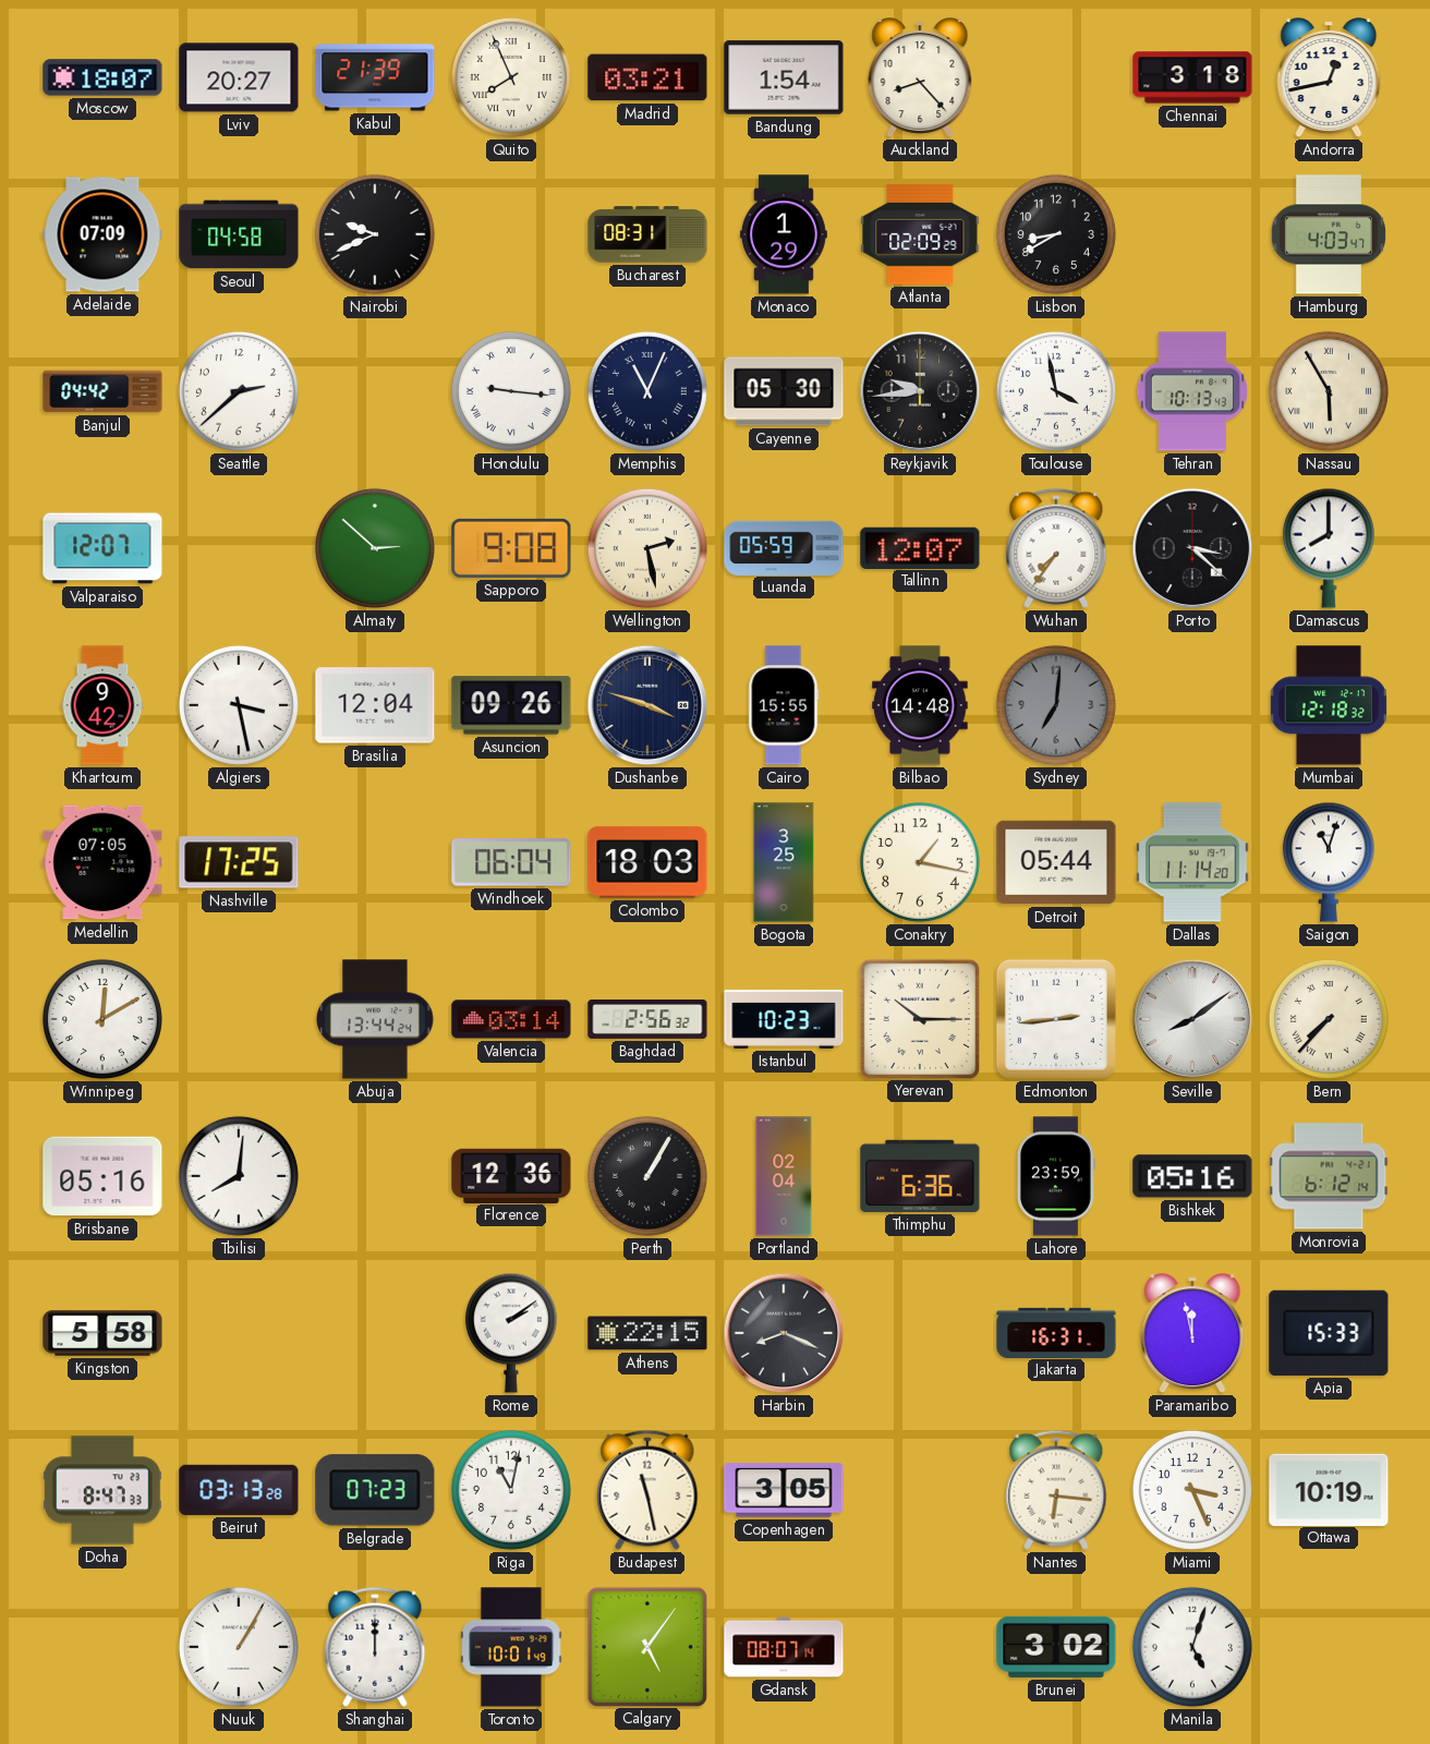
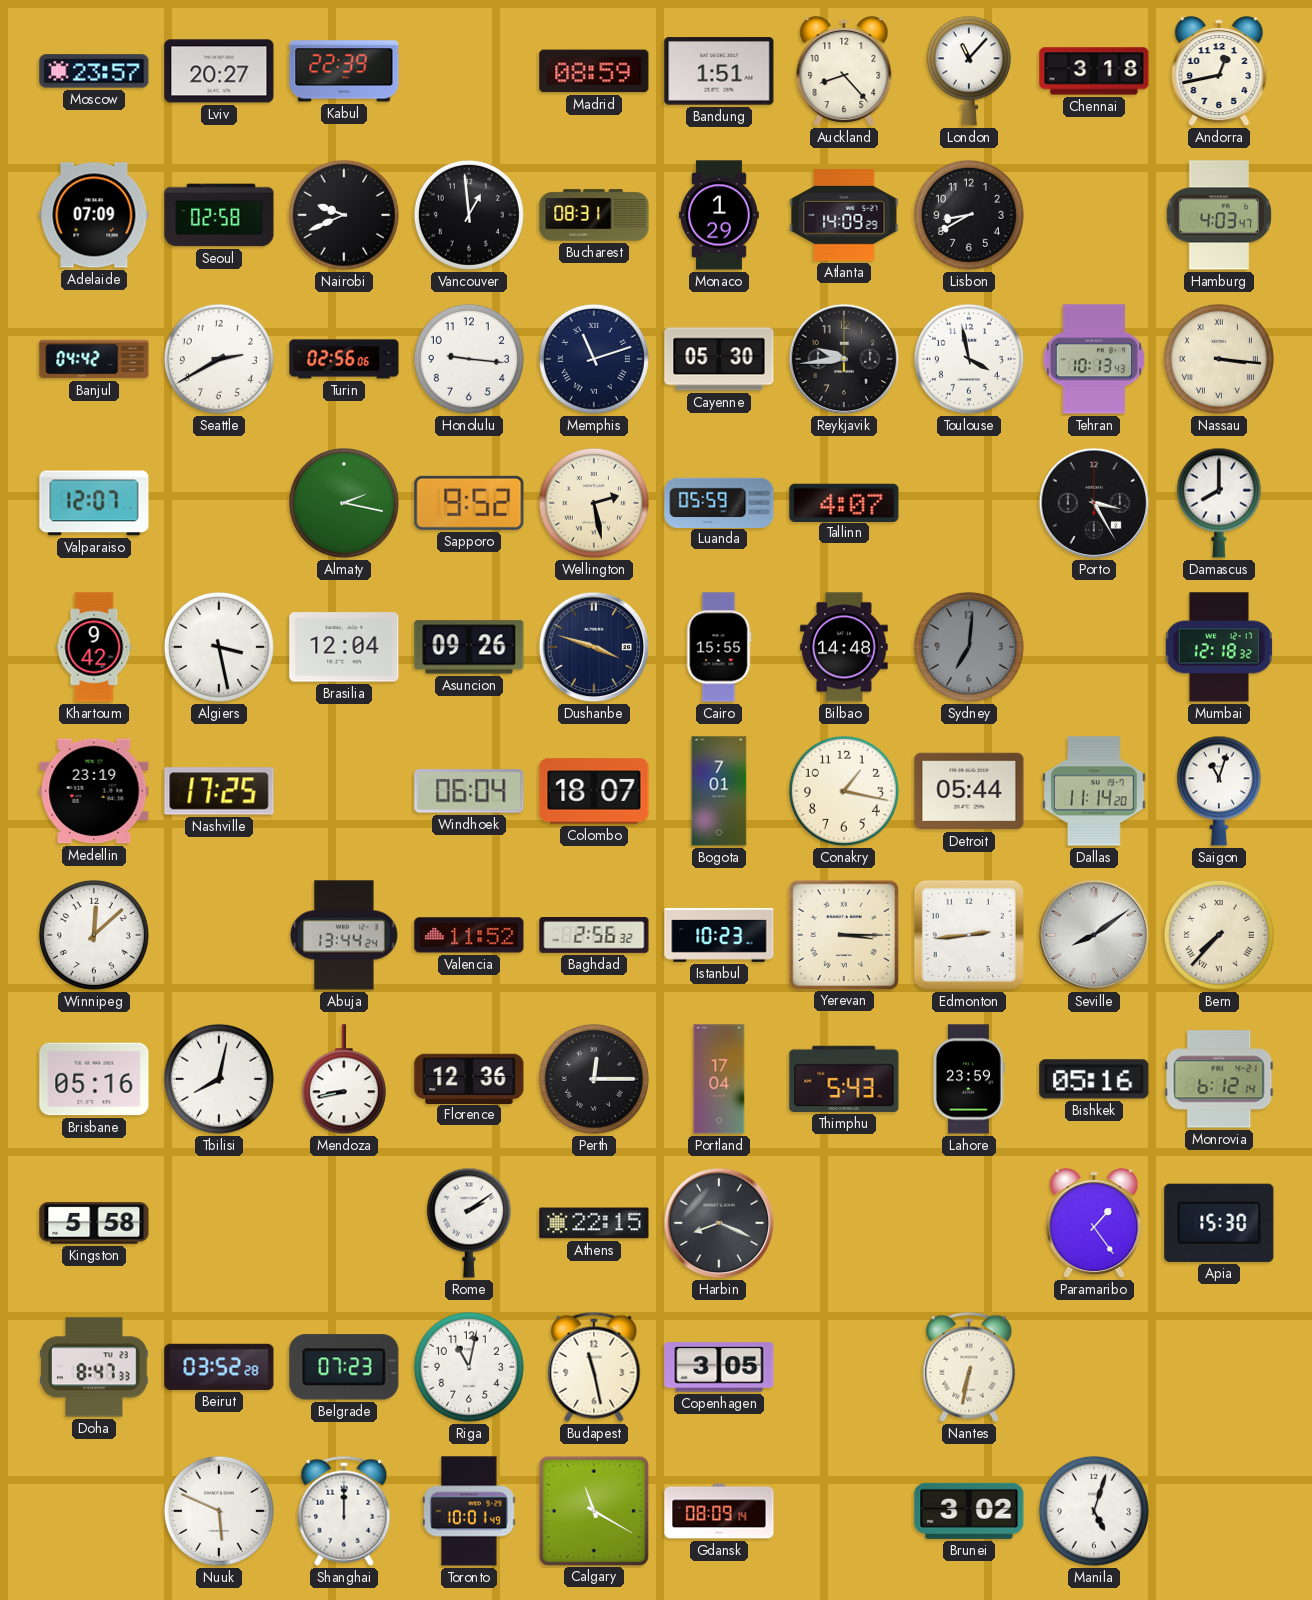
Moscow: 18:07 -> 23:57
Kabul: 21:39 -> 22:39
Quito: 7:56 -> none
Madrid: 03:21 -> 08:59
Bandung: 1:54 -> 1:51
London: none -> 11:07
Seoul: 04:58 -> 02:58
Vancouver: none -> 12:59
Atlanta: 02:09 -> 14:09
Seattle: 2:38 -> 2:40
Turin: none -> 02:56
Honolulu numerals: Roman -> Arabic
Memphis: 11:04 -> 11:12
Nassau: 5:55 -> 3:16
Almaty: 2:52 -> 2:17
Sapporo: 9:08 -> 9:52
Tallinn: 12:07 -> 4:07
Wuhan: 7:36 -> none
Porto: 3:22 -> 3:25
Medellin: 07:05 -> 23:19
Colombo: 18:03 -> 18:07
Bogota: 3:25 -> 7:01
Winnipeg: 12:10 -> 12:08
Valencia: 03:14 -> 11:52
Yerevan: 10:15 -> 3:15
Tbilisi: 8:01 -> 8:02
Mendoza: none -> 8:43
Perth: 1:05 -> 12:15
Portland: 02:04 -> 17:04
Thimphu: 6:36 -> 5:43
Jakarta: 16:31 -> none
Paramaribo: 11:58 -> 1:24
Apia: 15:33 -> 15:30
Beirut: 03:13 -> 03:52
Nantes: 6:16 -> 6:32
Miami: 3:26 -> none
Ottawa: 10:19 -> none
Nuuk: 1:05 -> 5:49
Calgary: 5:06 -> 11:20
Gdansk: 08:07 -> 08:09
